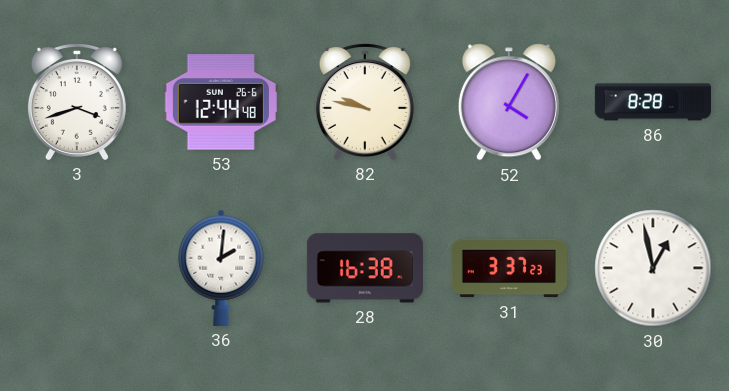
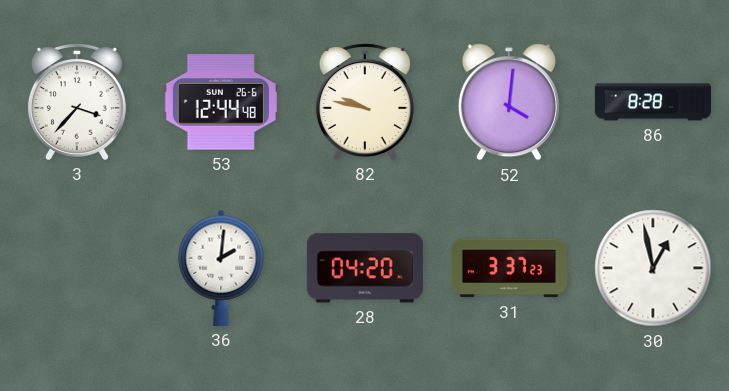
3: 3:42 -> 3:37
52: 4:05 -> 4:01
28: 16:38 -> 04:20
